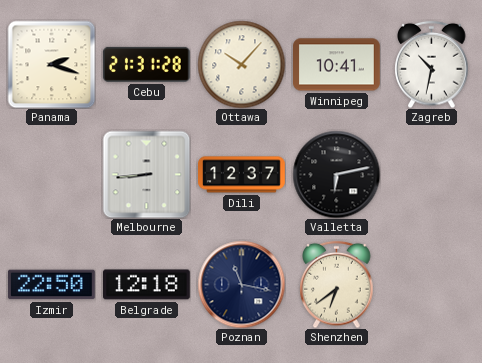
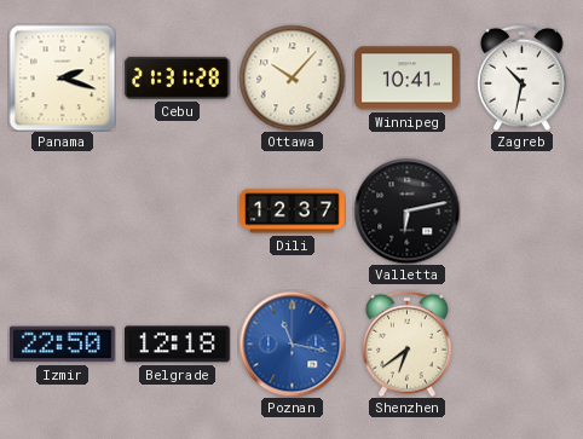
Melbourne: 8:44 -> none
Poznan dial: navy -> blue
